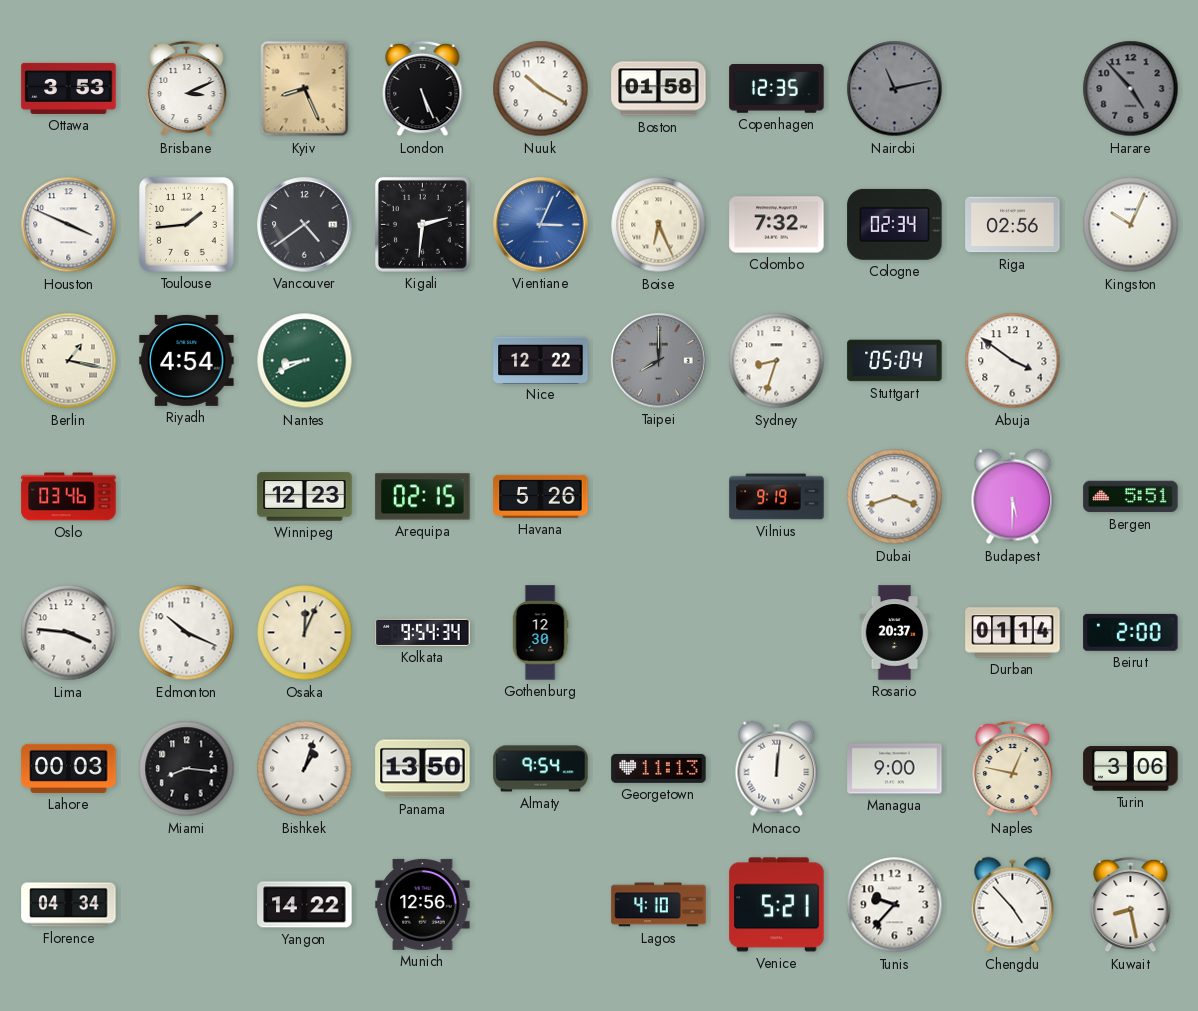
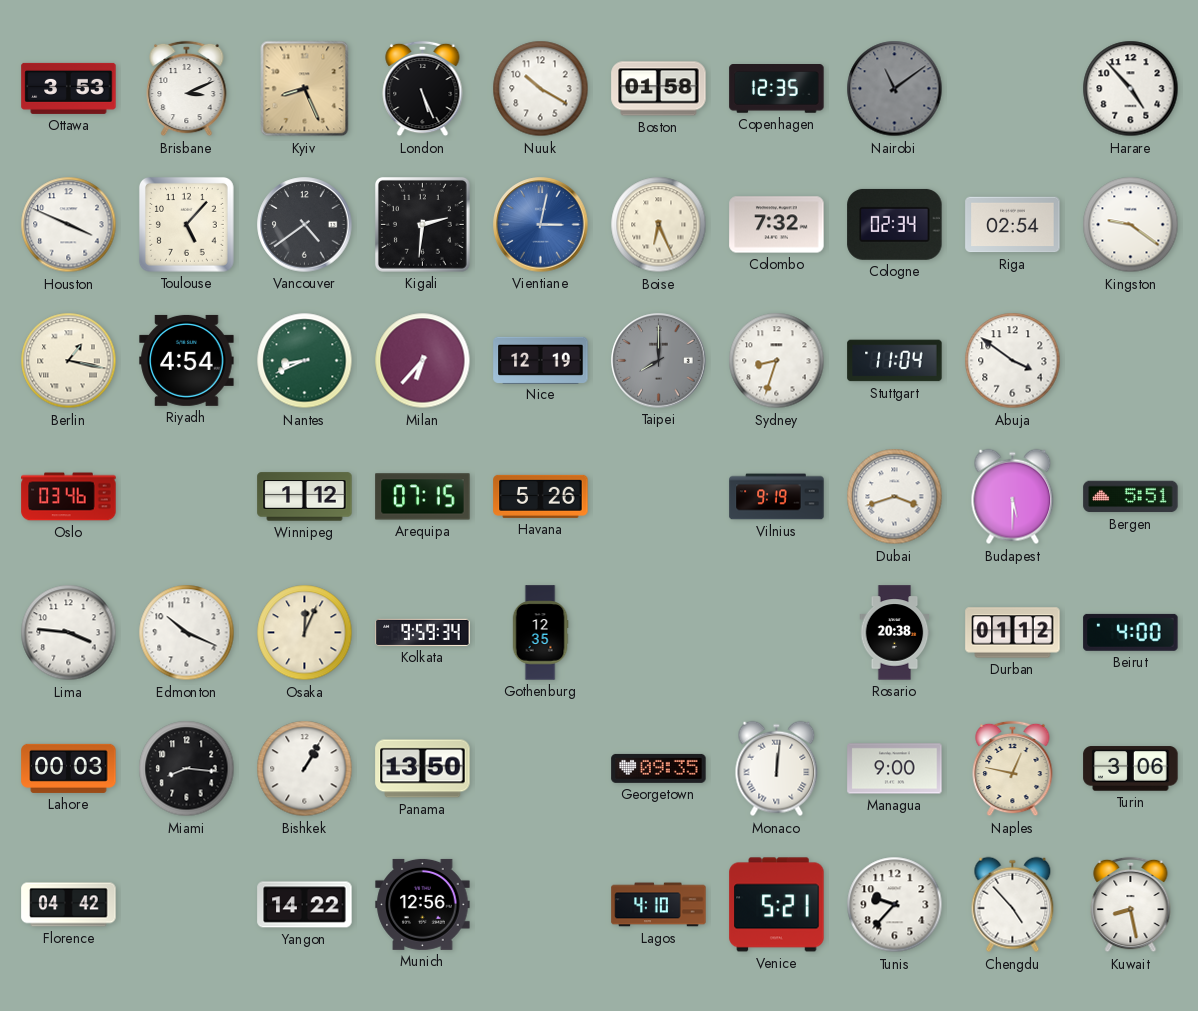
Nairobi: 11:13 -> 11:09
Harare dial: grey -> white
Toulouse: 1:44 -> 5:07
Vientiane: 3:04 -> 3:02
Riga: 02:56 -> 02:54
Kingston: 10:04 -> 9:21
Milan: none -> 6:37
Nice: 12:22 -> 12:19
Stuttgart: 05:04 -> 11:04
Winnipeg: 12:23 -> 1:12
Arequipa: 02:15 -> 07:15
Kolkata: 9:54 -> 9:59
Gothenburg: 12:30 -> 12:35
Rosario: 20:37 -> 20:38
Durban: 01:14 -> 01:12
Beirut: 2:00 -> 4:00
Bishkek: 1:03 -> 1:05
Almaty: 9:54 -> none
Georgetown: 11:13 -> 09:35
Florence: 04:34 -> 04:42
